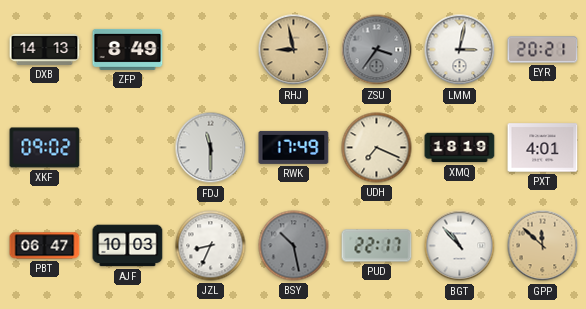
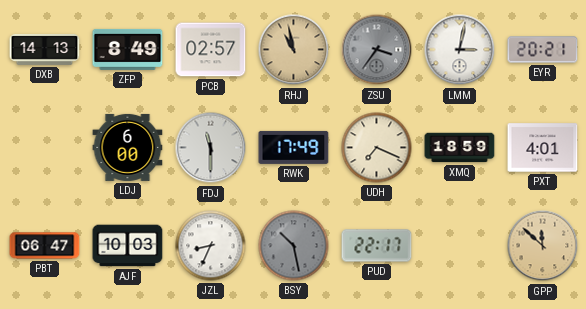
PCB: none -> 02:57
RHJ: 8:58 -> 10:58
XKF: 09:02 -> none
LDJ: none -> 6:00
XMQ: 18:19 -> 18:59
BGT: 10:53 -> none
